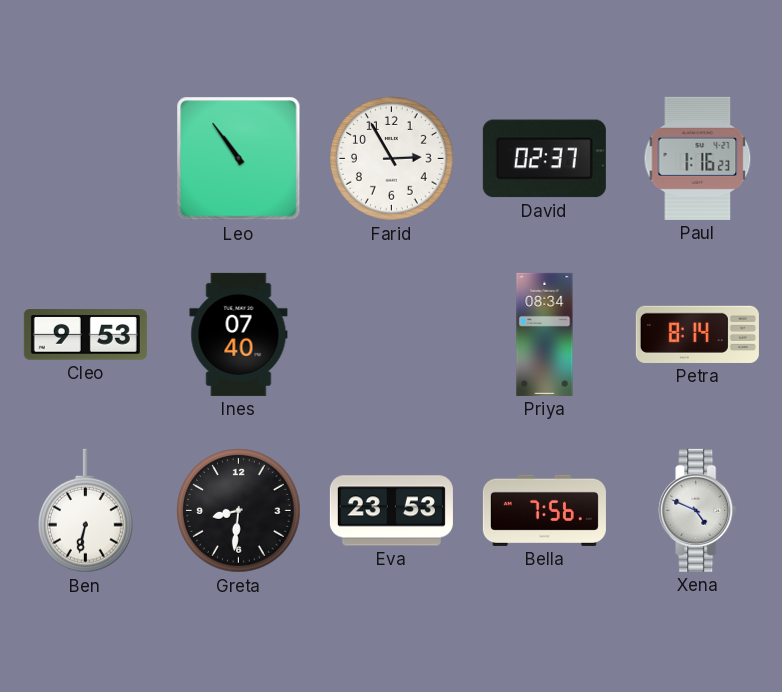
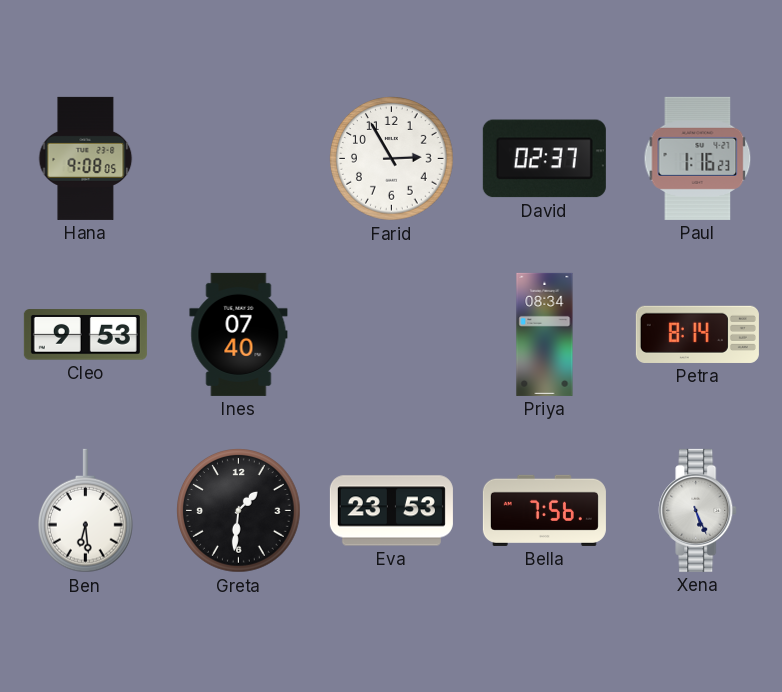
Hana: none -> 9:08
Leo: 10:54 -> none
Ben: 6:32 -> 6:29
Greta: 8:31 -> 1:31
Xena: 4:49 -> 5:26
